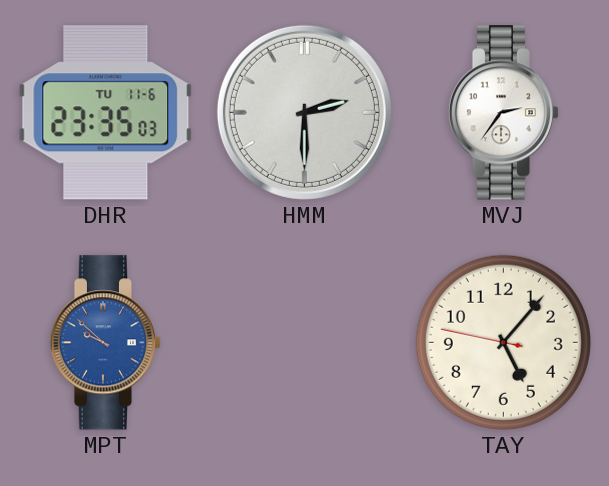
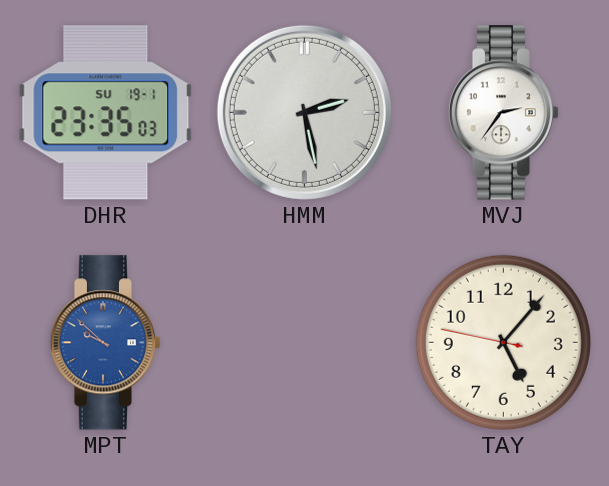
DHR date: TU 11-6 -> SU 19-1
HMM: 2:30 -> 2:28
